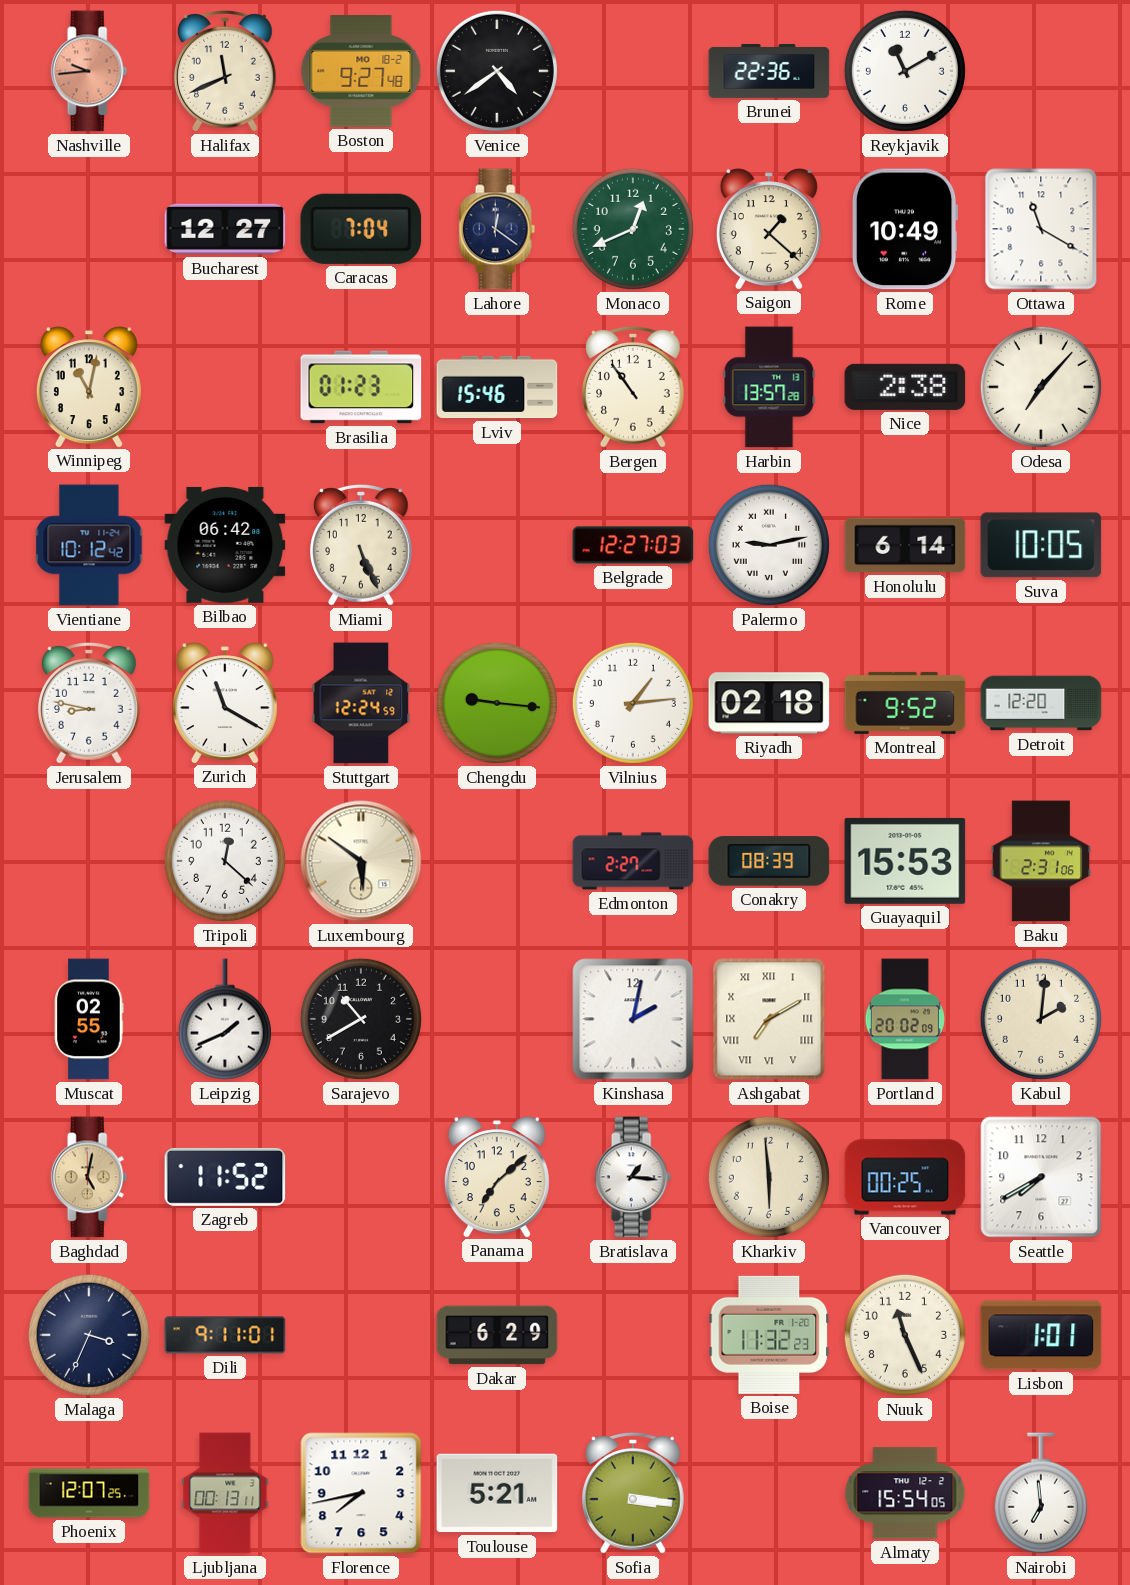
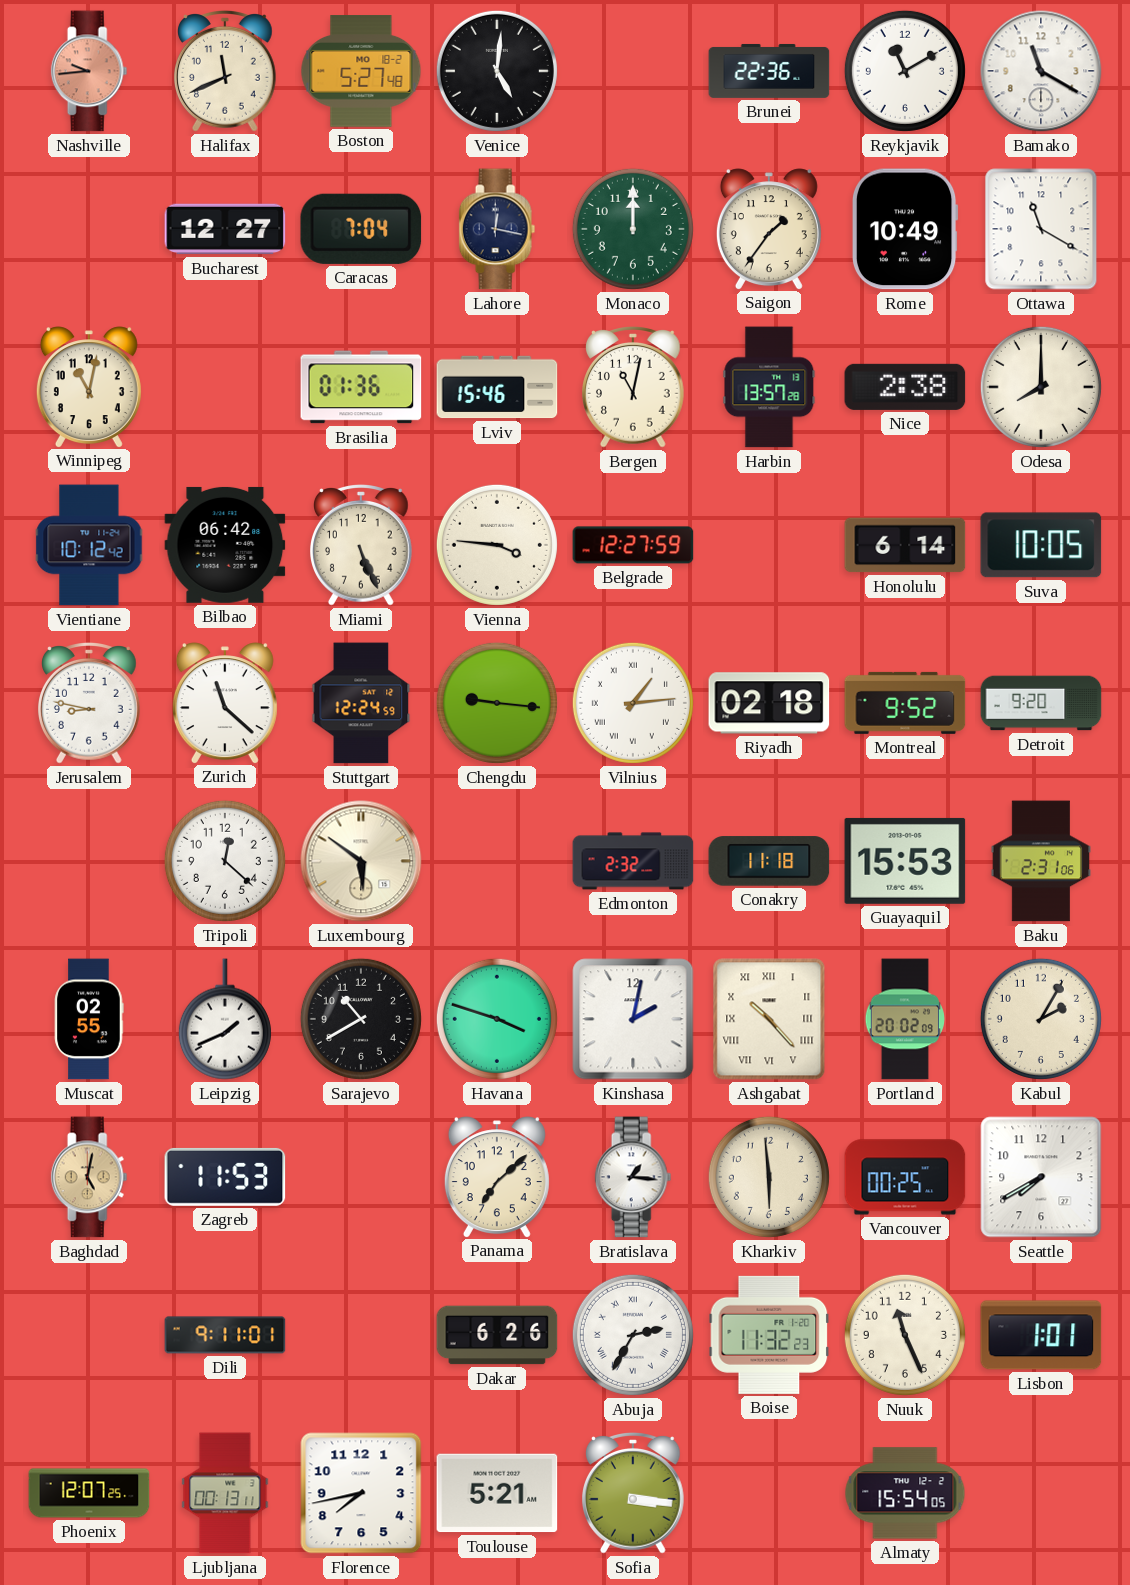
Boston: 9:27 -> 5:27
Venice: 4:39 -> 5:01
Bamako: none -> 11:20
Lahore: 12:21 -> 12:17
Monaco: 12:41 -> 12:00
Saigon: 1:22 -> 1:36
Brasilia: 01:23 -> 01:36
Bergen: 10:54 -> 11:02
Odesa: 7:07 -> 8:00
Vienna: none -> 3:46
Belgrade: 12:27:03 -> 12:27:59
Palermo: 9:13 -> none
Zurich: 11:20 -> 11:22
Vilnius numerals: Arabic -> Roman
Detroit: 12:20 -> 9:20
Edmonton: 2:27 -> 2:32
Conakry: 08:39 -> 11:18
Havana: none -> 3:48
Ashgabat: 7:10 -> 10:23
Kabul: 2:01 -> 2:05
Zagreb: 11:52 -> 11:53
Malaga: 3:34 -> none
Dakar: 6:29 -> 6:26
Abuja: none -> 2:35
Nairobi: 6:59 -> none
